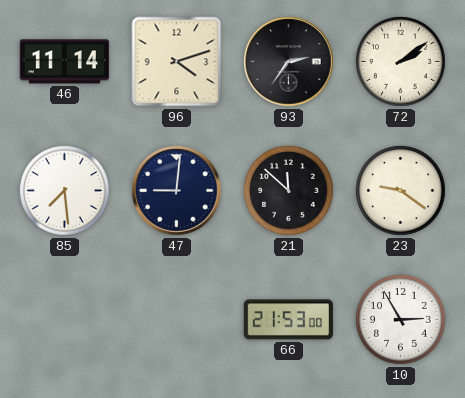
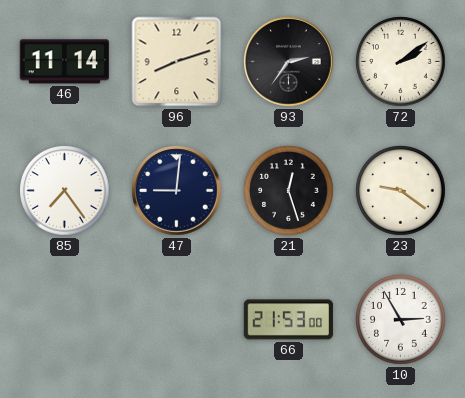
96: 4:12 -> 8:12
85: 7:29 -> 7:24
21: 11:52 -> 12:27
